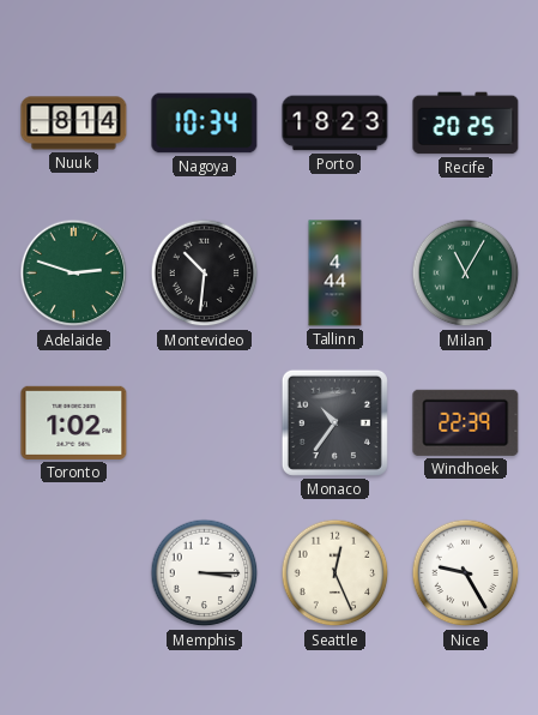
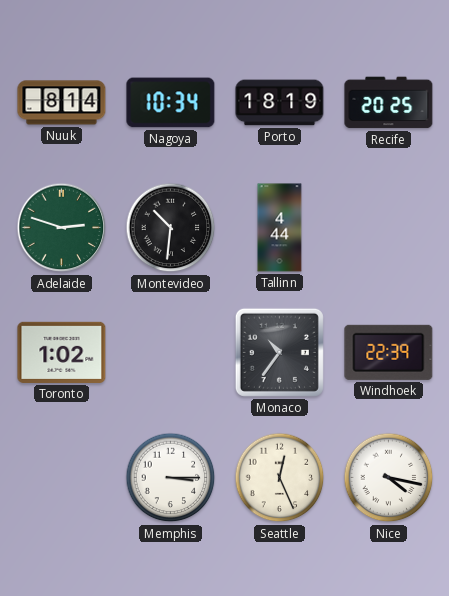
Porto: 18:23 -> 18:19
Milan: 11:05 -> none
Nice: 9:25 -> 4:17
